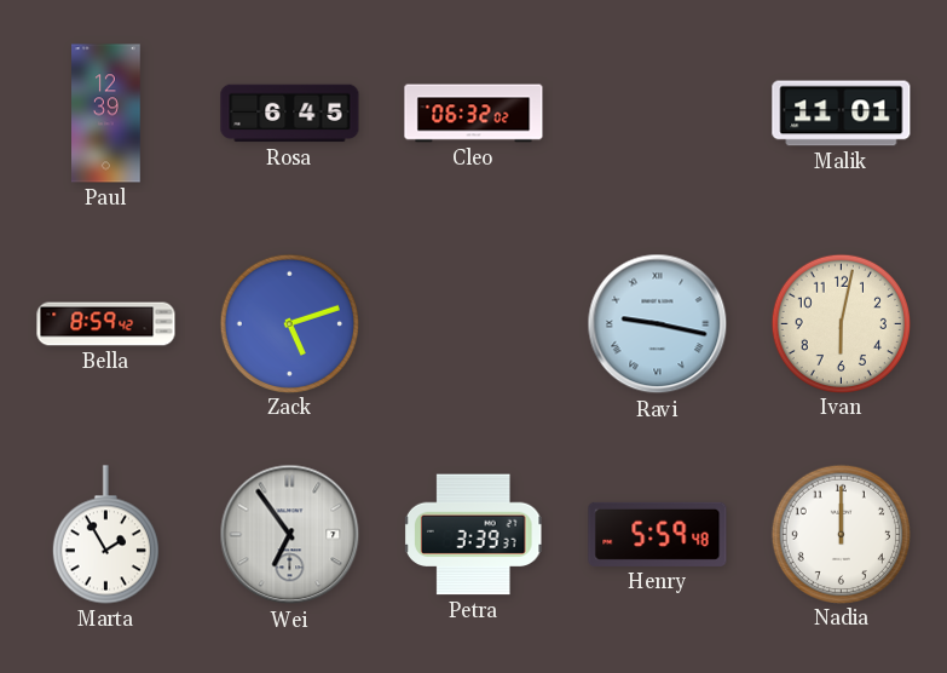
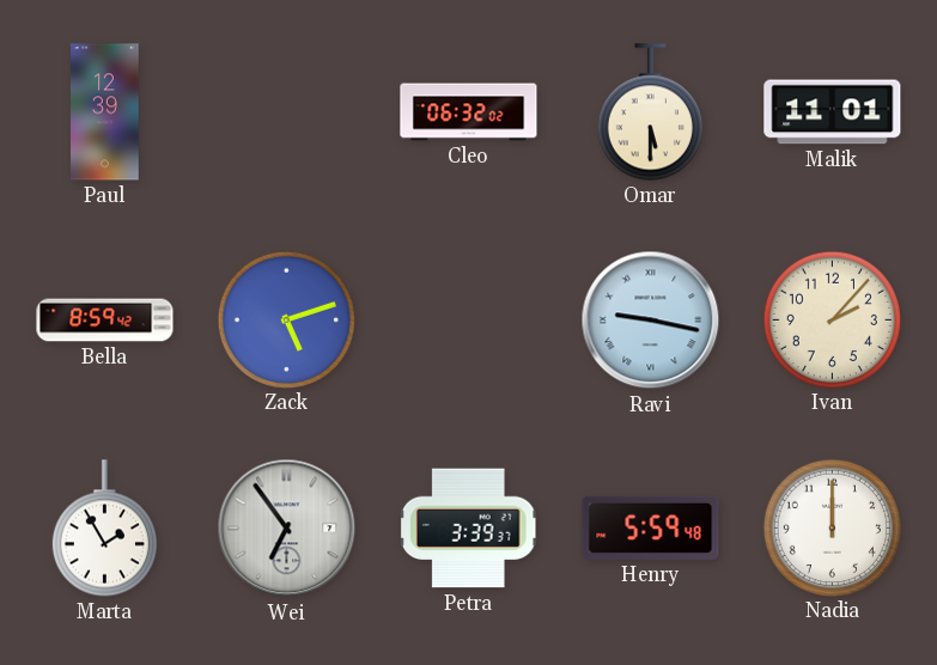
Rosa: 6:45 -> none
Omar: none -> 5:30
Ivan: 6:02 -> 2:07
